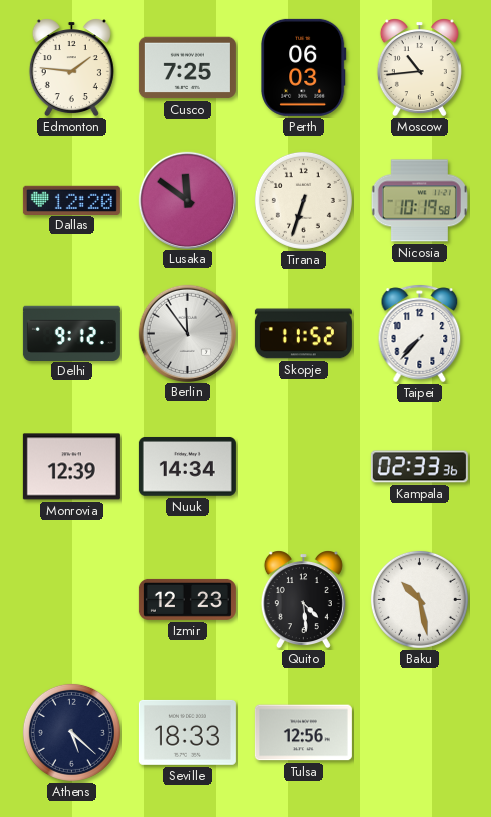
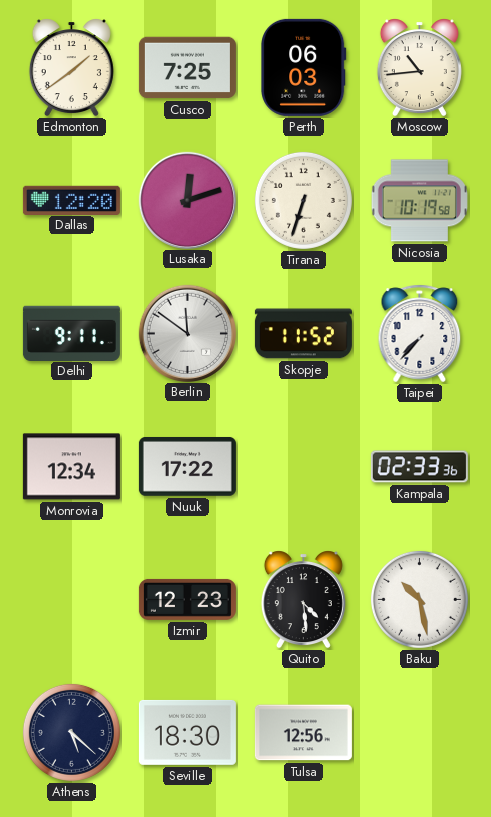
Edmonton: 1:46 -> 1:39
Lusaka: 11:51 -> 12:12
Delhi: 9:12 -> 9:11
Berlin: 11:54 -> 11:51
Monrovia: 12:39 -> 12:34
Nuuk: 14:34 -> 17:22
Seville: 18:33 -> 18:30
